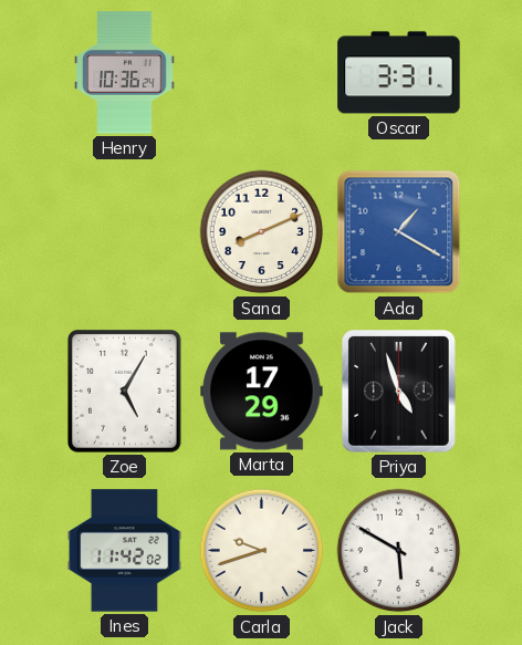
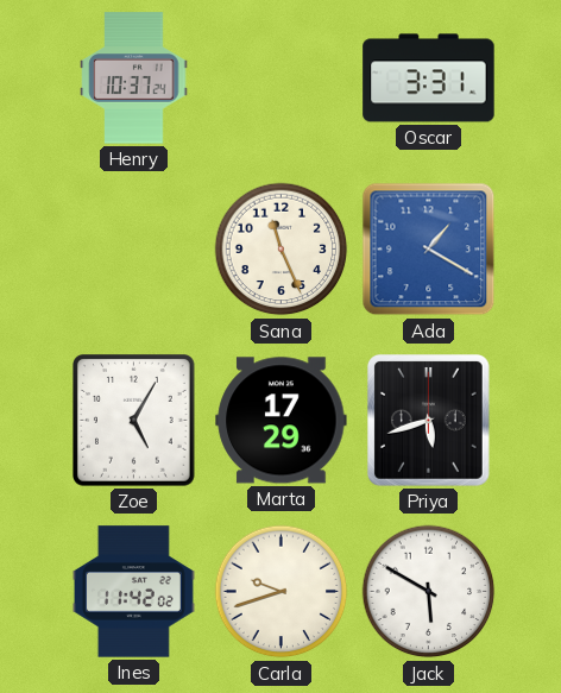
Henry: 10:36 -> 10:37
Sana: 8:11 -> 11:26
Priya: 4:57 -> 5:42
